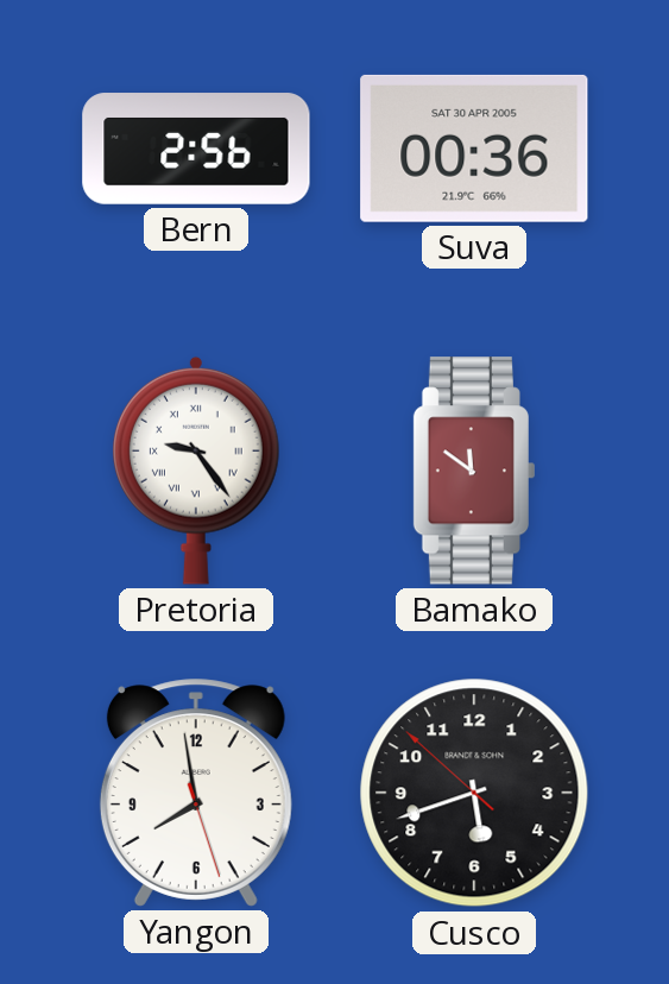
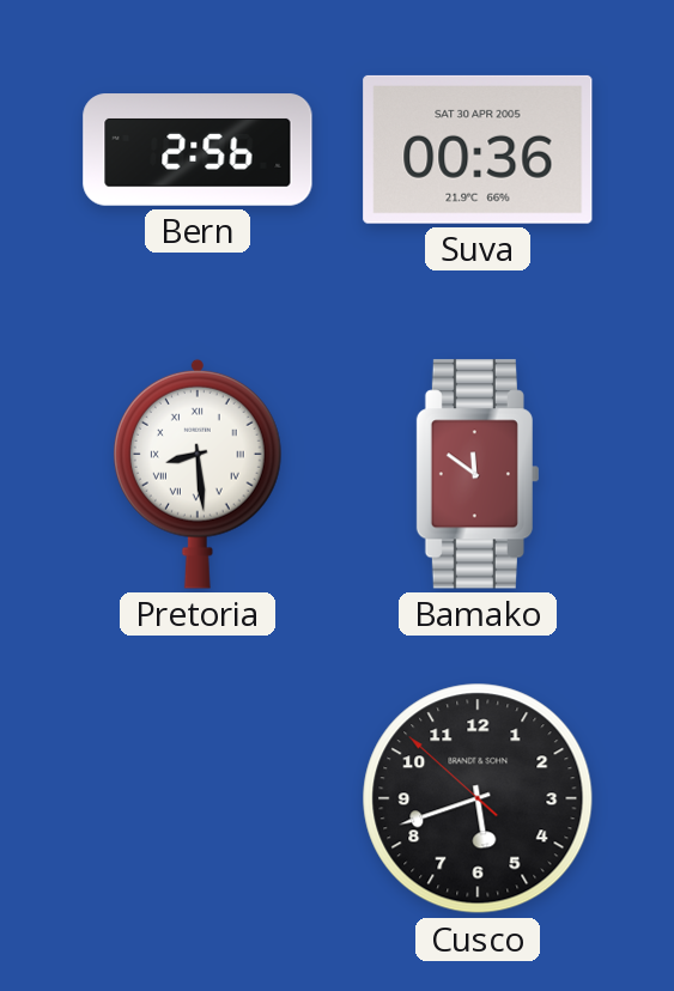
Pretoria: 9:24 -> 8:29
Yangon: 7:58 -> none
